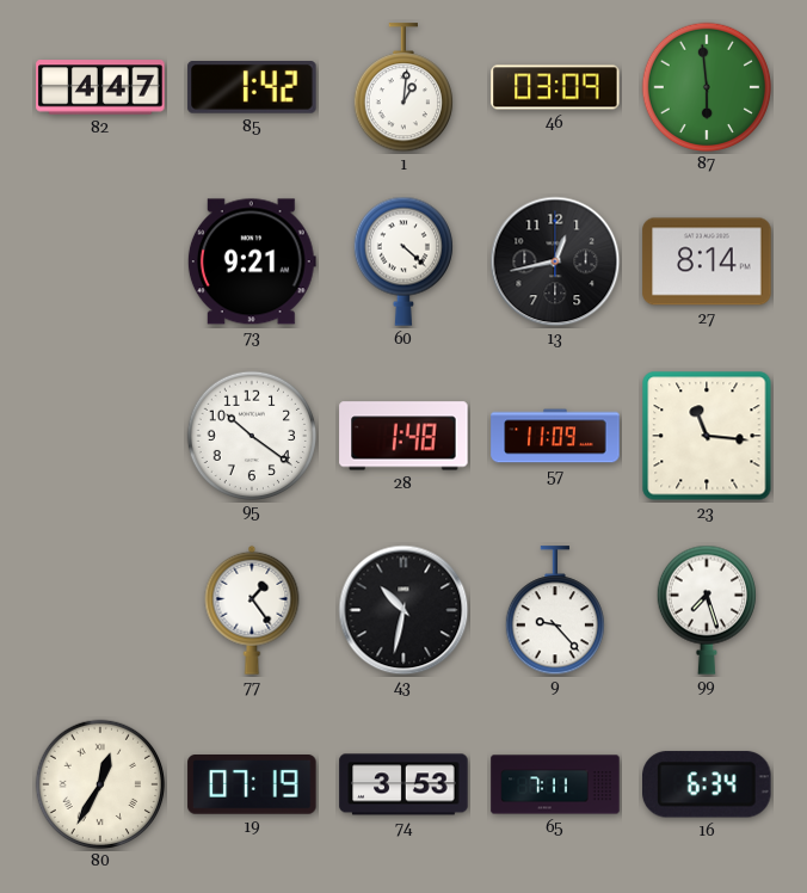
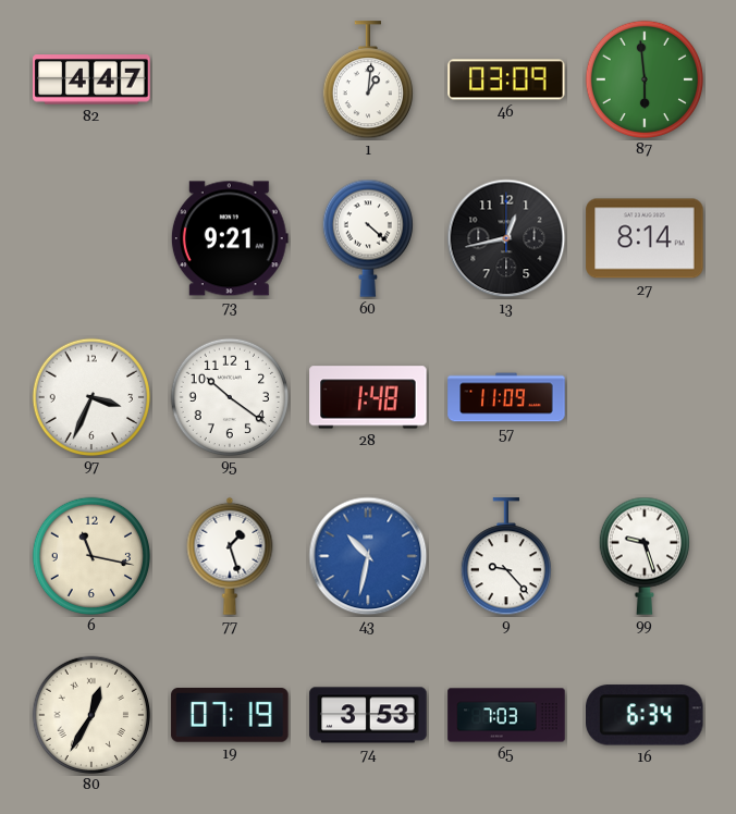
85: 1:42 -> none
97: none -> 3:34
23: 11:16 -> none
6: none -> 11:17
77: 1:24 -> 1:27
43 dial: black -> blue
99: 7:27 -> 9:27
65: 7:11 -> 7:03
